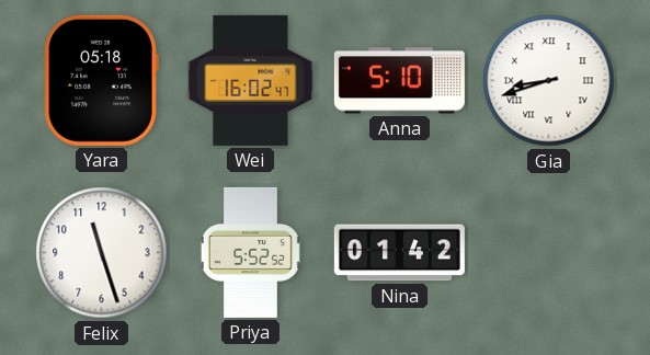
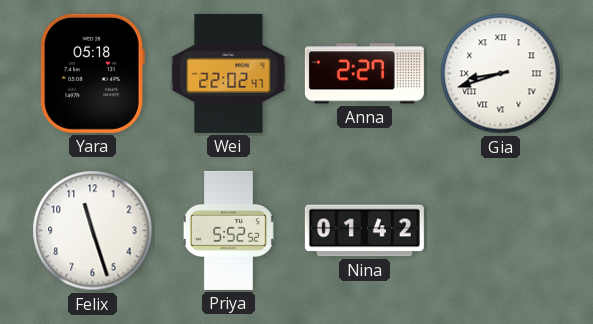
Wei: 16:02 -> 22:02
Anna: 5:10 -> 2:27
